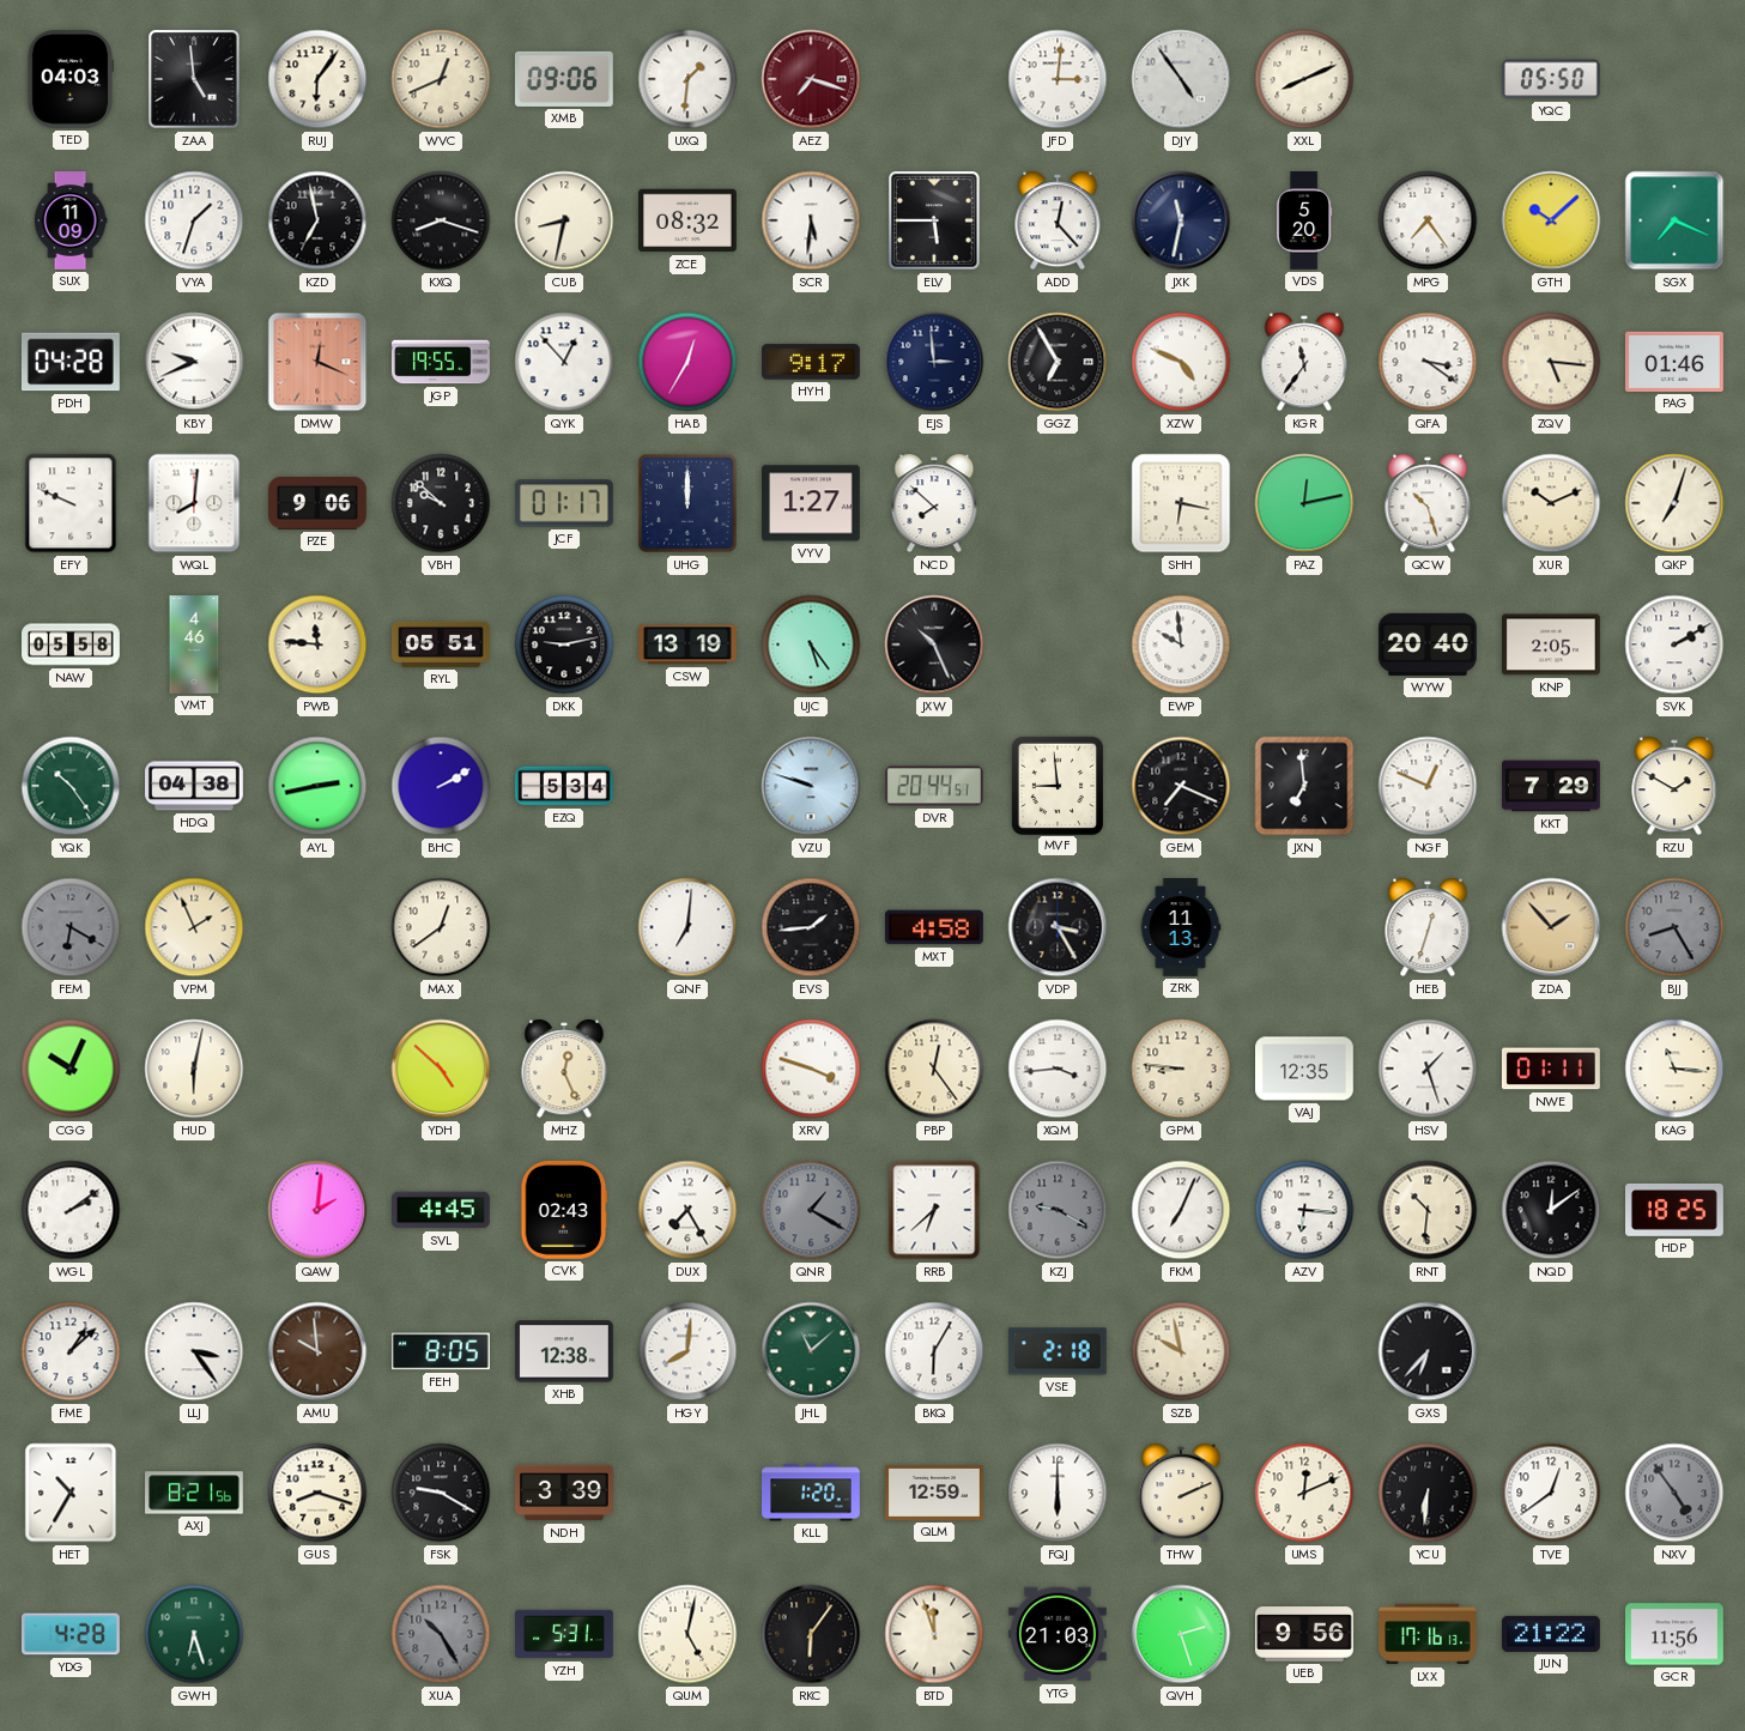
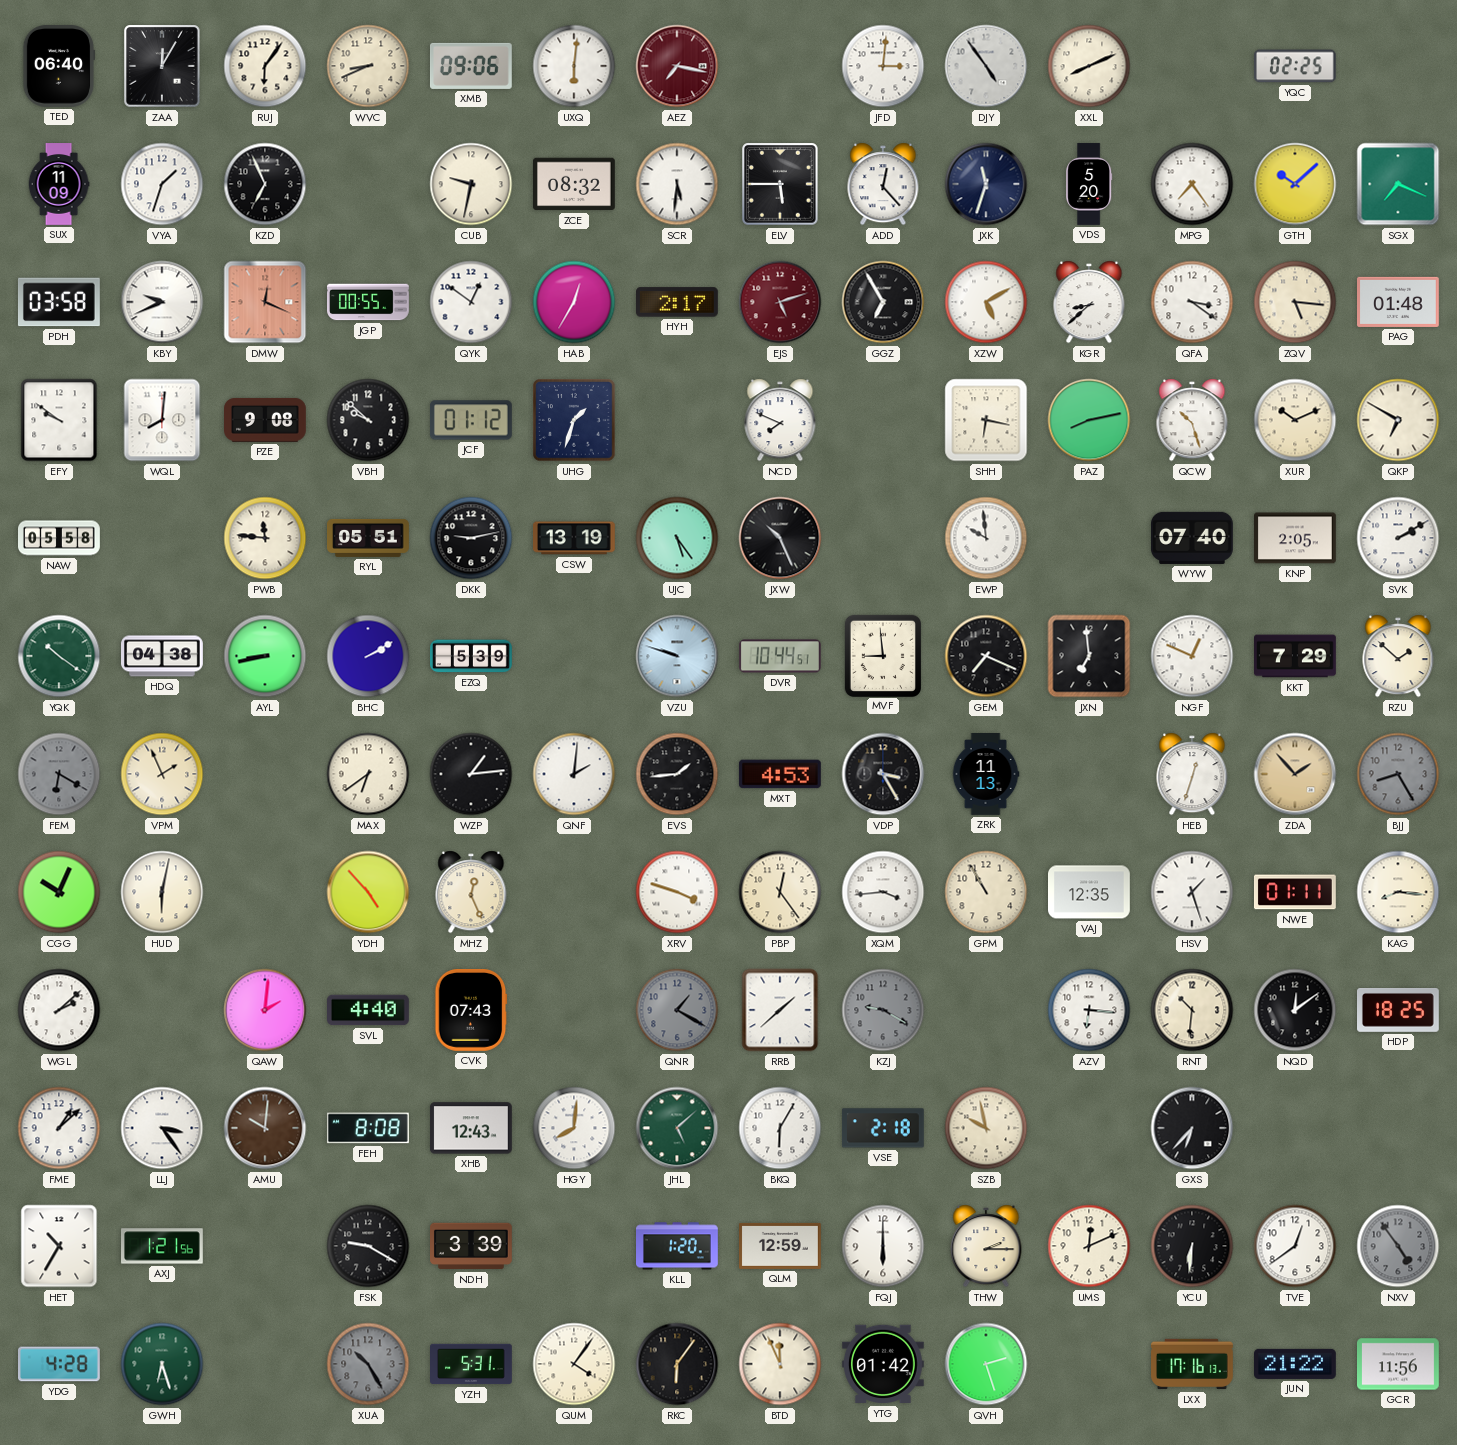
TED: 04:03 -> 06:40
ZAA: 4:59 -> 12:05
WVC: 12:41 -> 8:41
UXQ: 1:31 -> 6:01
AEZ: 7:18 -> 7:17
YQC: 05:50 -> 02:25
KZD: 6:58 -> 6:56
KXQ: 8:18 -> none
CUB: 8:32 -> 9:32
JXK: 11:32 -> 11:33
PDH: 04:28 -> 03:58
JGP: 19:55 -> 00:55
QYK: 12:53 -> 12:51
HYH: 9:17 -> 2:17
EJS: 2:59 -> 5:12
EJS dial: navy -> burgundy
XZW: 4:49 -> 5:10
KGR: 11:36 -> 8:38
PAG: 01:46 -> 01:48
EFY: 9:49 -> 9:51
PZE: 9:06 -> 9:08
JCF: 01:17 -> 01:12
UHG: 12:00 -> 1:33
VYV: 1:27 -> none
NCD: 7:52 -> 7:49
PAZ: 12:13 -> 8:13
QKP: 7:03 -> 6:50
VMT: 4:46 -> none
WYW: 20:40 -> 07:40
YQK: 10:24 -> 10:21
AYL: 2:43 -> 8:43
EZQ: 5:34 -> 5:39
DVR: 20:44 -> 10:44
RZU: 1:50 -> 1:52
MAX: 12:39 -> 6:39
WZP: none -> 1:14
QNF: 7:01 -> 2:01
MXT: 4:58 -> 4:53
YDH: 4:52 -> 4:53
GPM: 8:46 -> 10:55
KAG: 11:16 -> 8:16
WGL: 2:09 -> 2:08
SVL: 4:45 -> 4:40
CVK: 02:43 -> 07:43
DUX: 7:25 -> none
RRB: 6:38 -> 1:38
FKM: 7:04 -> none
AMU: 9:59 -> 10:01
FEH: 8:05 -> 8:08
XHB: 12:38 -> 12:43
JHL: 11:08 -> 5:08
AXJ: 8:21 -> 1:21
GUS: 8:18 -> none
THW: 2:11 -> 2:15
QUM: 5:02 -> 4:06
BTD: 11:57 -> 11:56
YTG: 21:03 -> 01:42
UEB: 9:56 -> none
